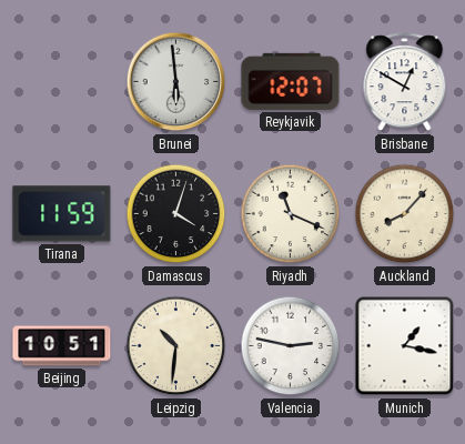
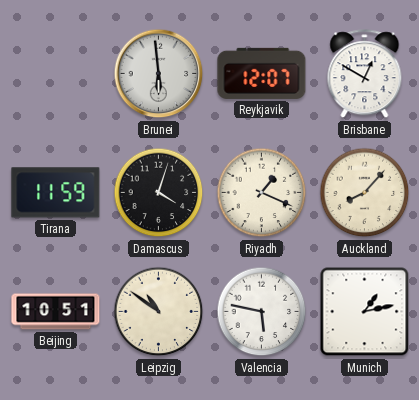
Riyadh: 11:19 -> 1:19
Leipzig: 10:31 -> 10:51
Valencia: 2:47 -> 5:47
Munich: 1:17 -> 1:13
